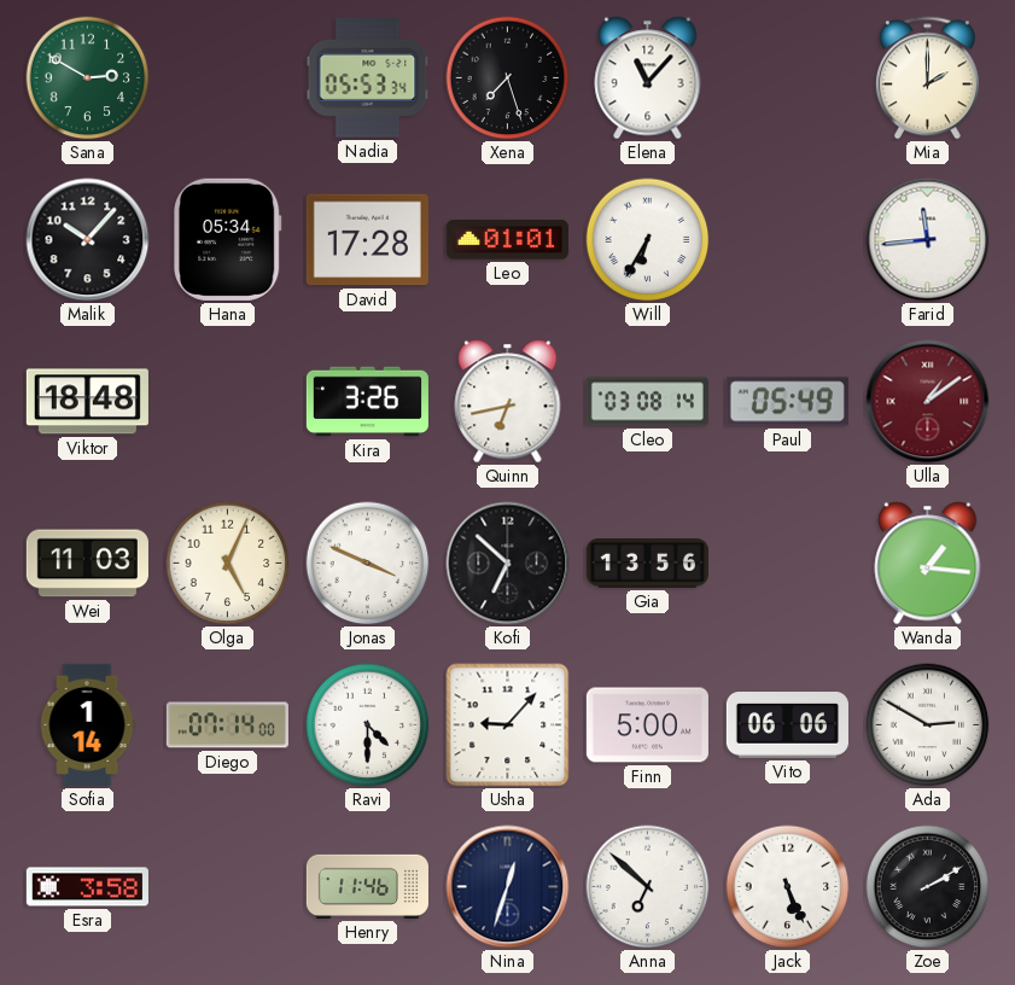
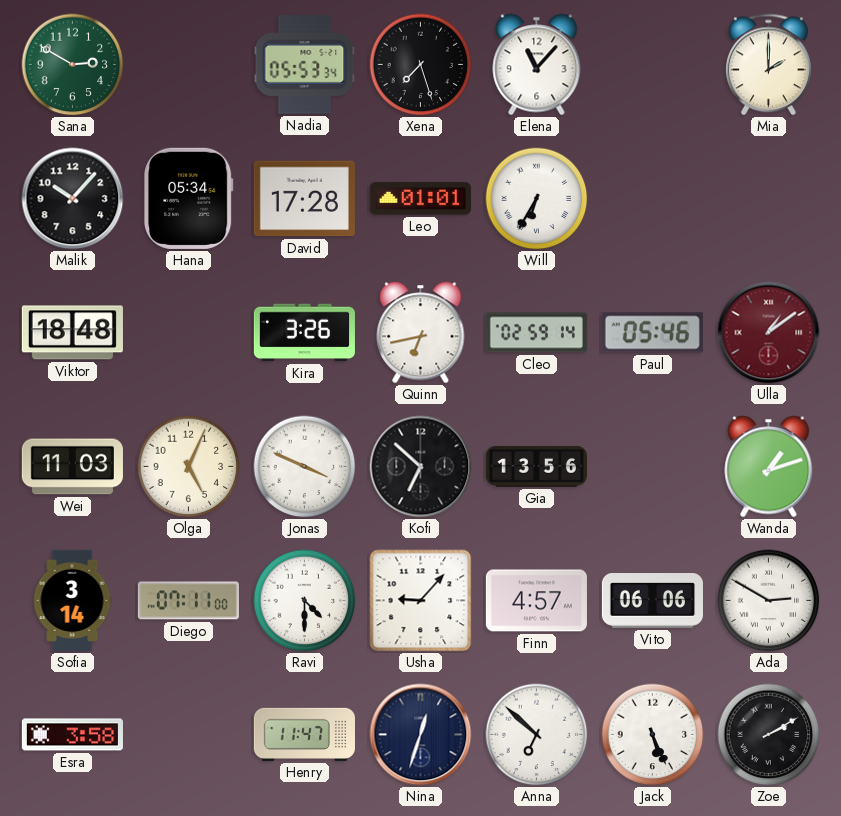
Farid: 11:44 -> none
Cleo: 03:08 -> 02:59
Paul: 05:49 -> 05:46
Wanda: 1:16 -> 1:12
Sofia: 1:14 -> 3:14
Diego: 07:14 -> 07:11
Finn: 5:00 -> 4:57
Henry: 11:46 -> 11:47
